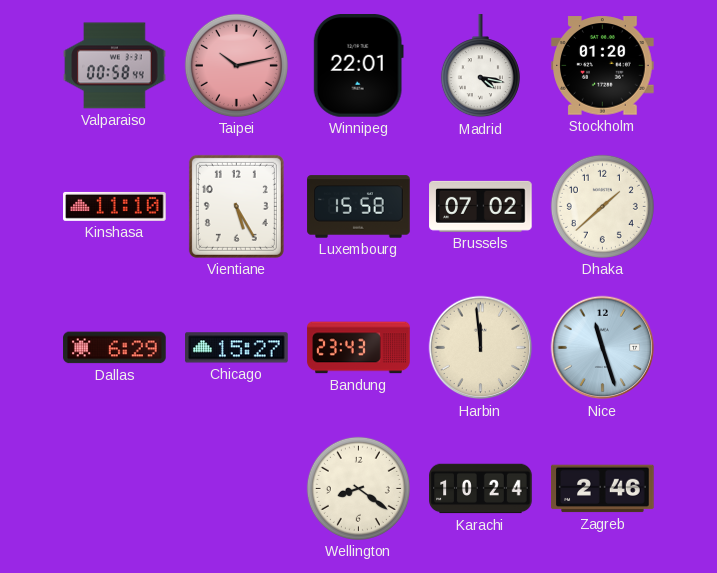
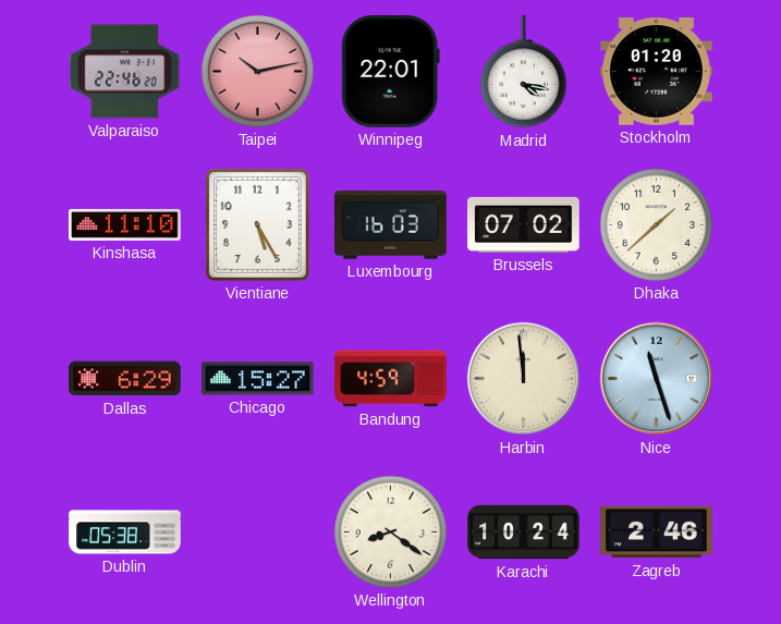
Valparaiso: 00:58 -> 22:46
Luxembourg: 15:58 -> 16:03
Bandung: 23:43 -> 4:59
Dublin: none -> 05:38
